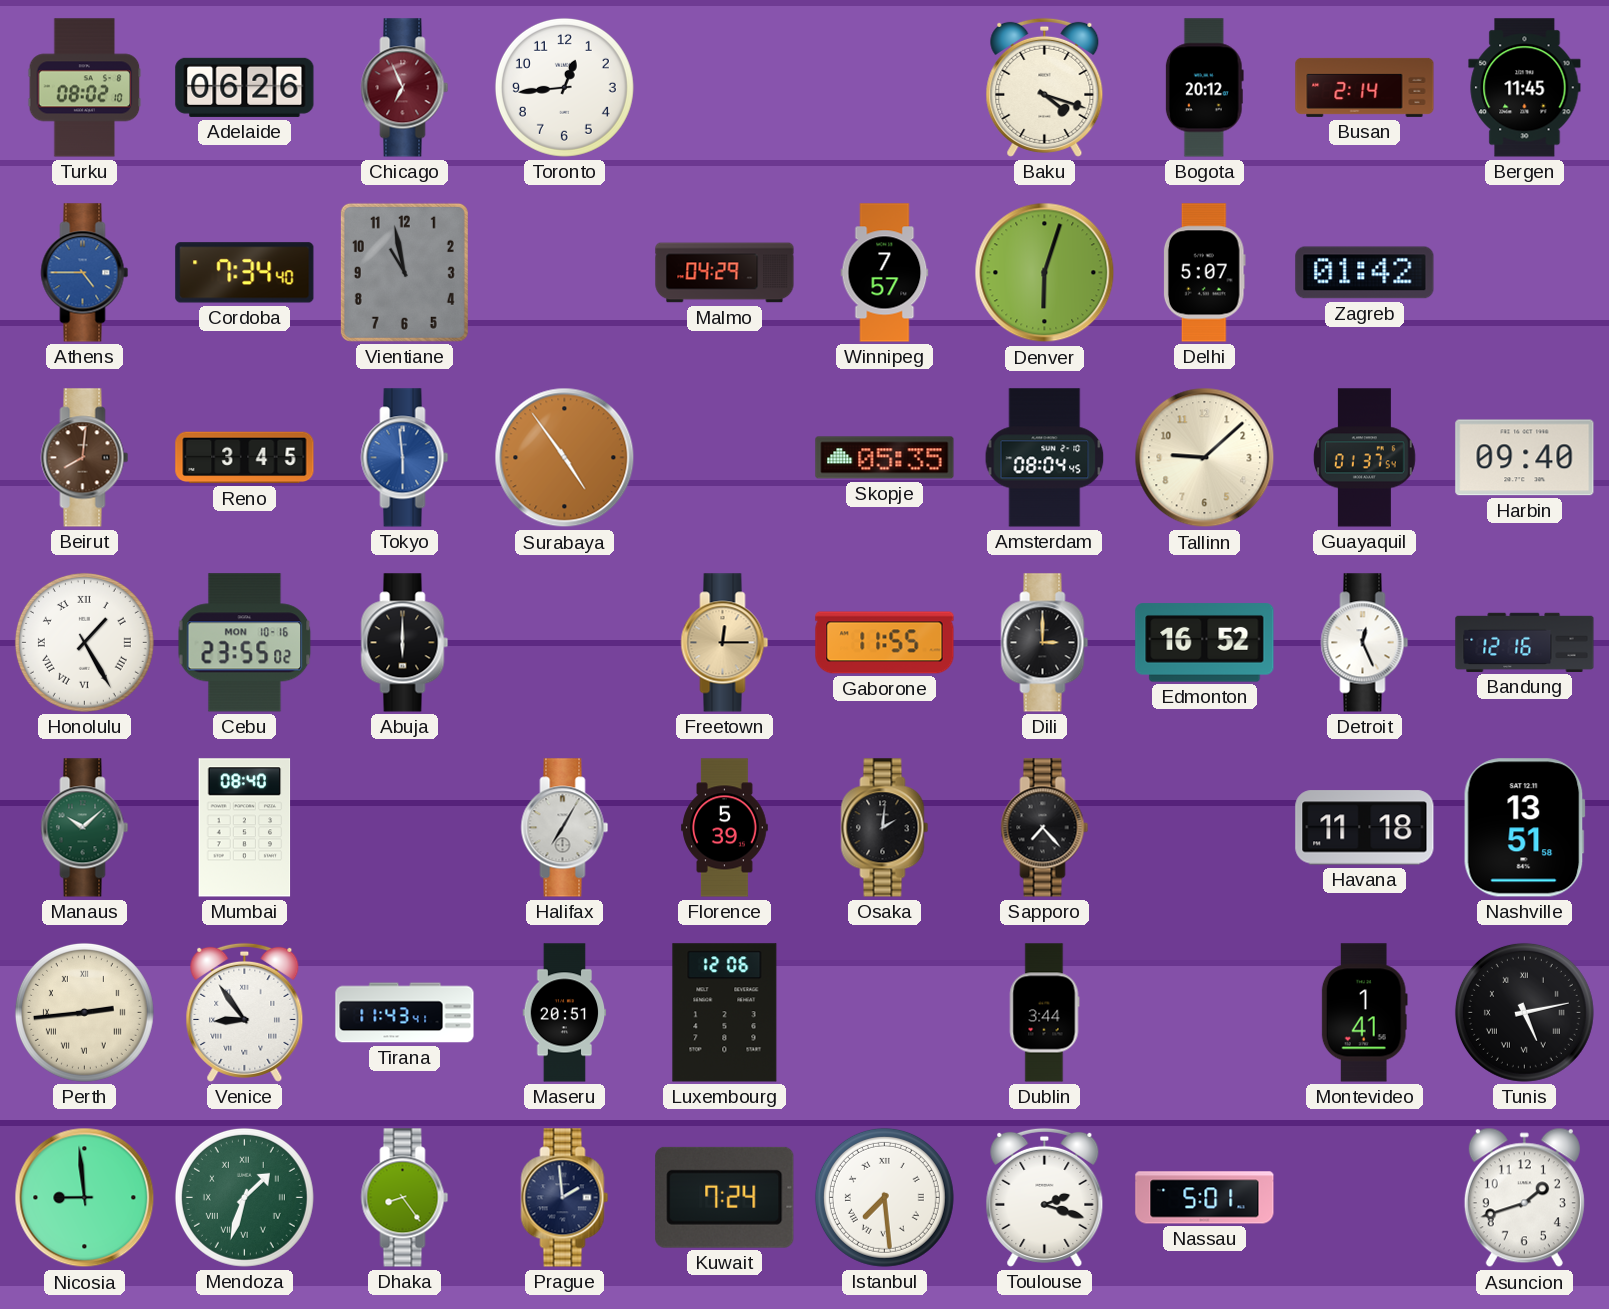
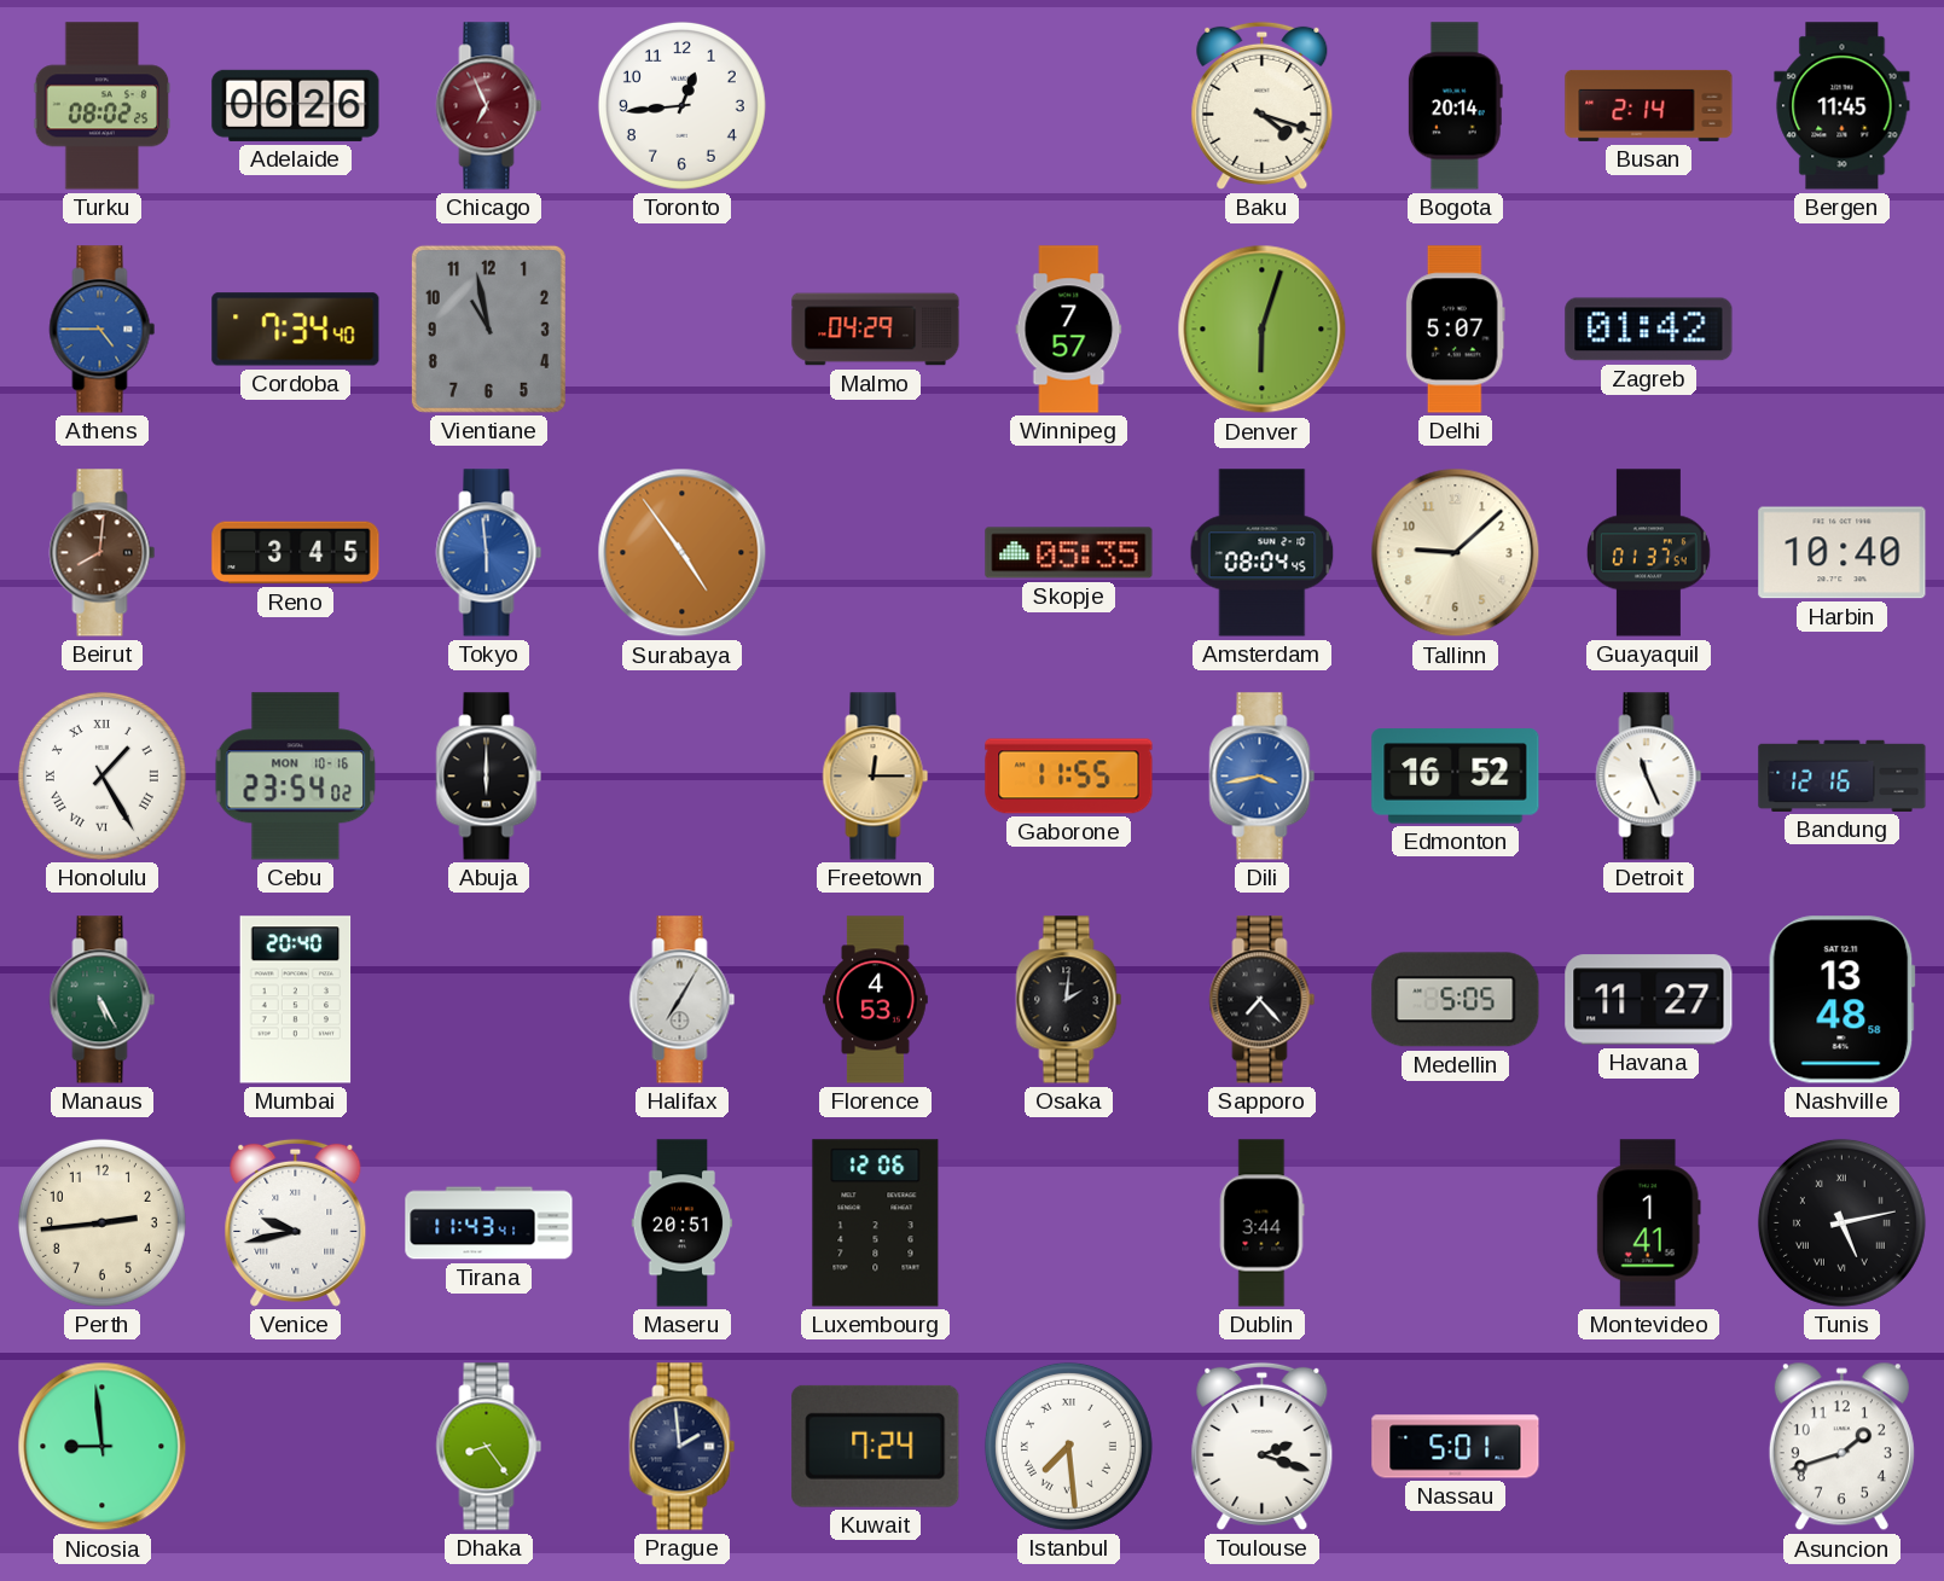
Turku: 08:02:10 -> 08:02:25
Bogota: 20:12 -> 20:14
Harbin: 09:40 -> 10:40
Cebu: 23:55 -> 23:54
Dili: 3:00 -> 3:43
Dili dial: black -> blue
Detroit: 12:26 -> 11:26
Manaus: 10:08 -> 5:25
Mumbai: 08:40 -> 20:40
Florence: 5:39 -> 4:53
Medellin: none -> 5:05
Havana: 11:18 -> 11:27
Nashville: 13:51 -> 13:48
Perth numerals: Roman -> Arabic
Venice: 8:54 -> 9:43
Mendoza: 1:33 -> none
